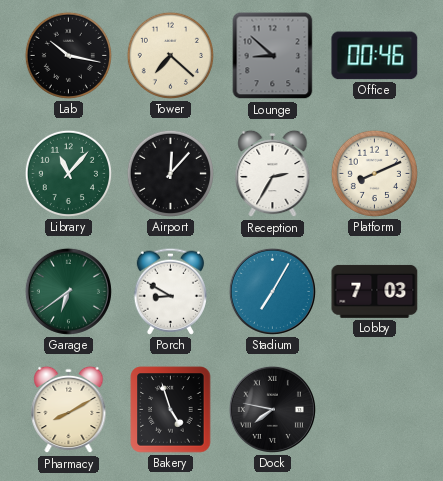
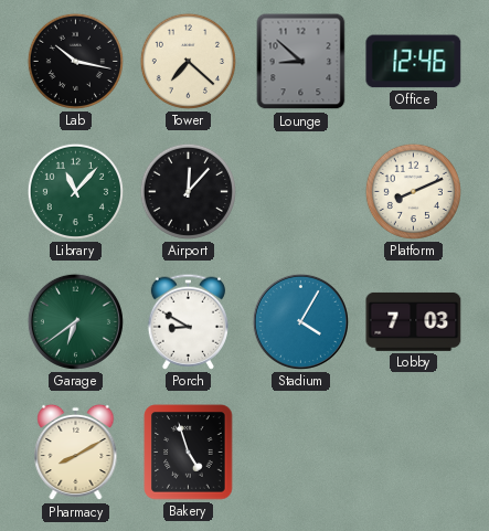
Office: 00:46 -> 12:46
Reception: 2:35 -> none
Stadium: 7:05 -> 4:05
Dock: 7:47 -> none
